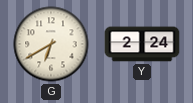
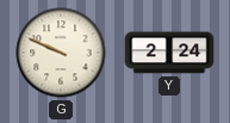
G: 6:40 -> 9:49
